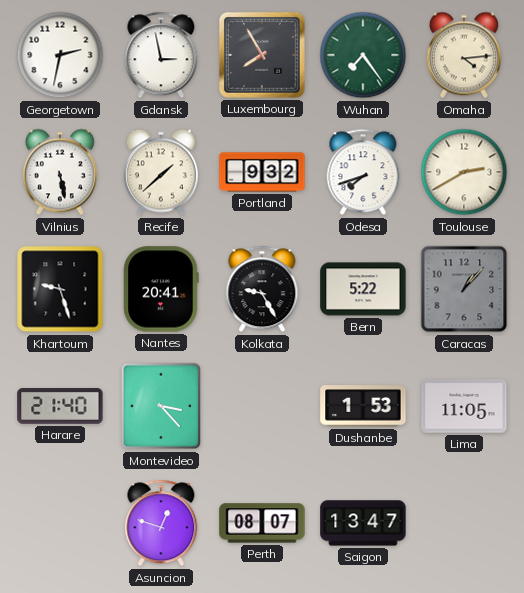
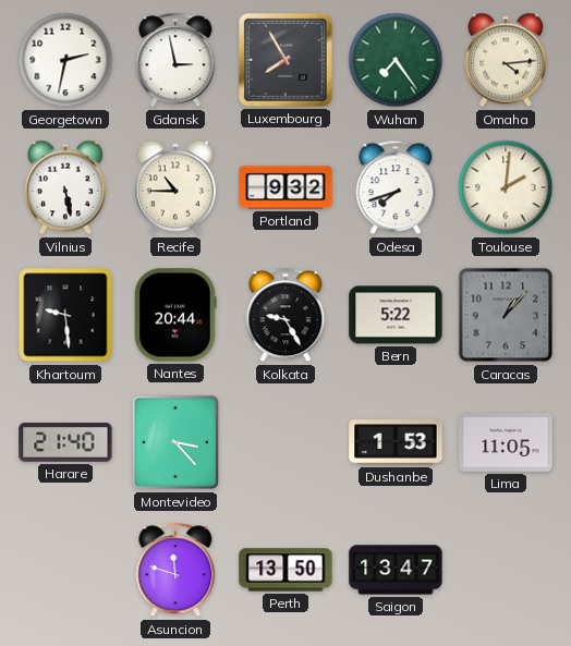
Recife: 1:38 -> 10:45
Toulouse: 2:40 -> 2:01
Khartoum: 9:27 -> 9:29
Nantes: 20:41 -> 20:44
Asuncion: 12:48 -> 11:48
Perth: 08:07 -> 13:50
